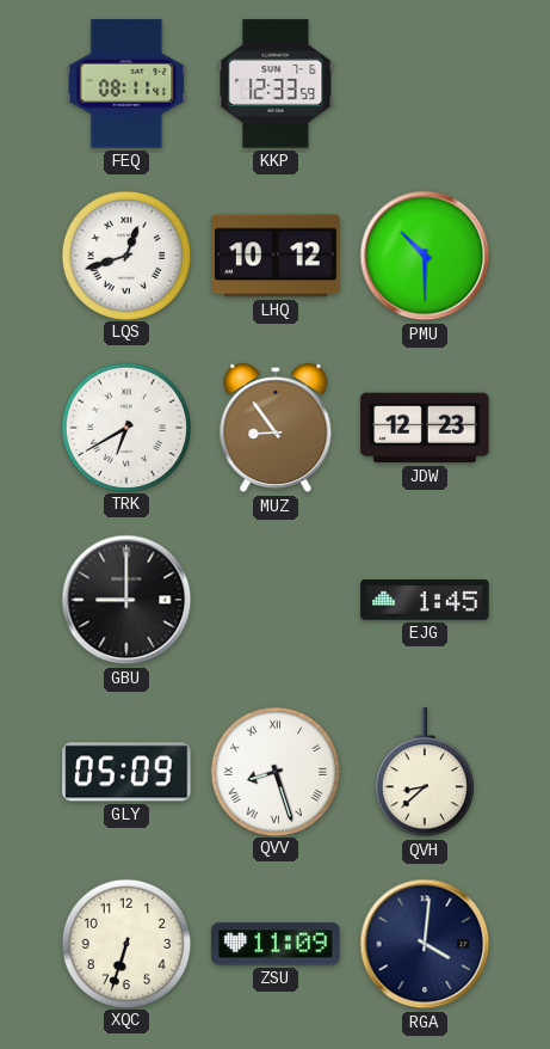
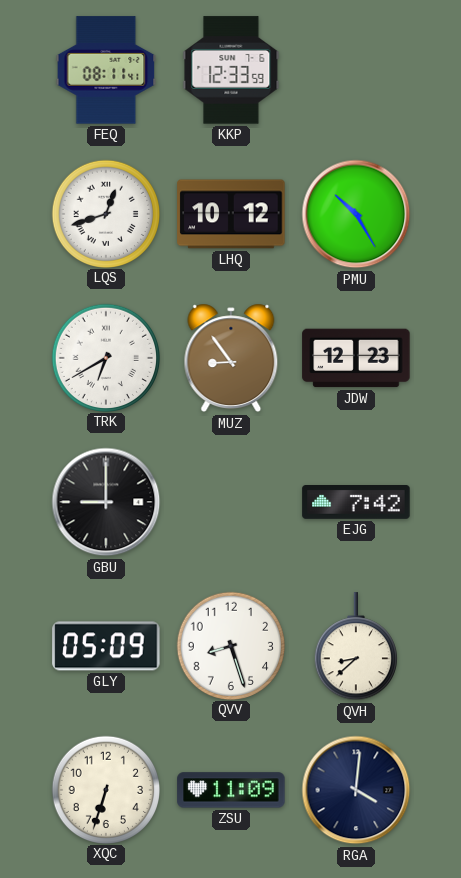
PMU: 10:30 -> 10:25
EJG: 1:45 -> 7:42
QVV numerals: Roman -> Arabic
